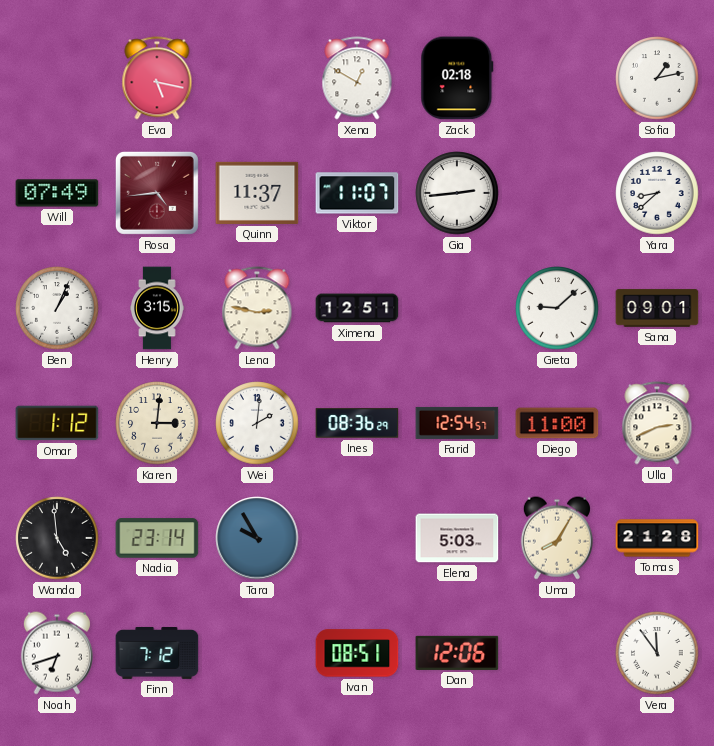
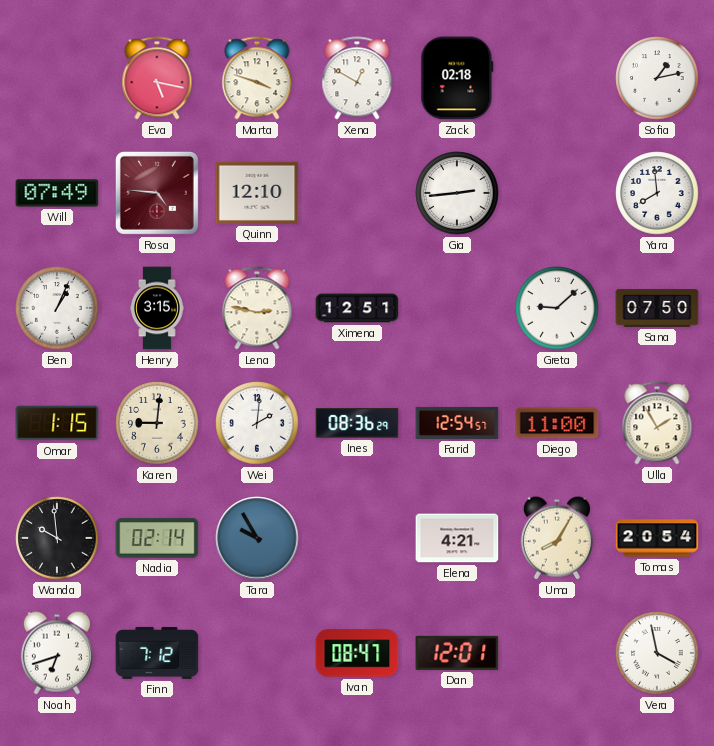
Marta: none -> 3:48
Rosa: 4:44 -> 4:46
Quinn: 11:37 -> 12:10
Viktor: 11:07 -> none
Yara: 8:38 -> 7:59
Sana: 09:01 -> 07:50
Omar: 1:12 -> 1:15
Karen: 3:01 -> 9:01
Ulla: 2:41 -> 1:55
Wanda: 4:59 -> 9:59
Nadia: 23:14 -> 02:14
Elena: 5:03 -> 4:21
Tomas: 21:28 -> 20:54
Ivan: 08:51 -> 08:47
Dan: 12:06 -> 12:01
Vera: 11:54 -> 3:58
